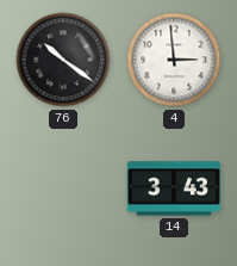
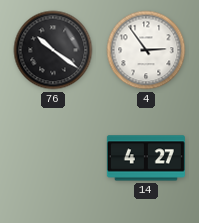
4: 2:59 -> 2:54
14: 3:43 -> 4:27
